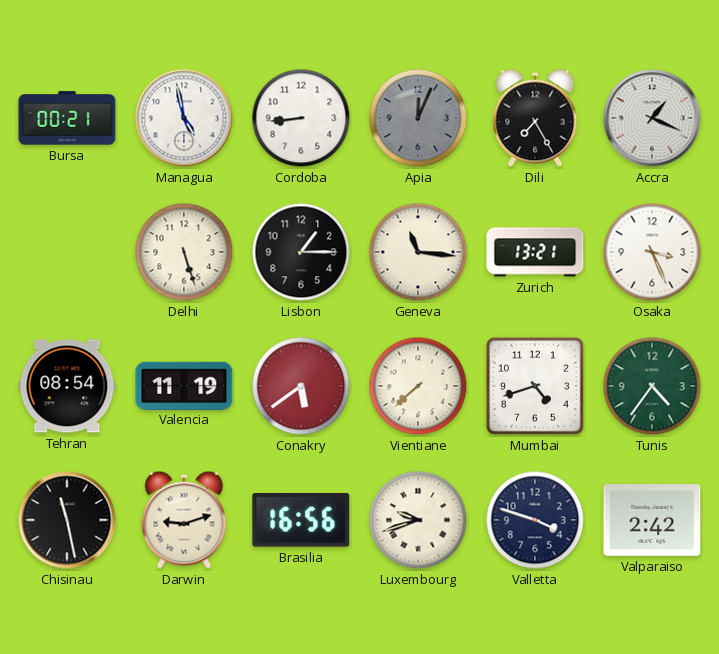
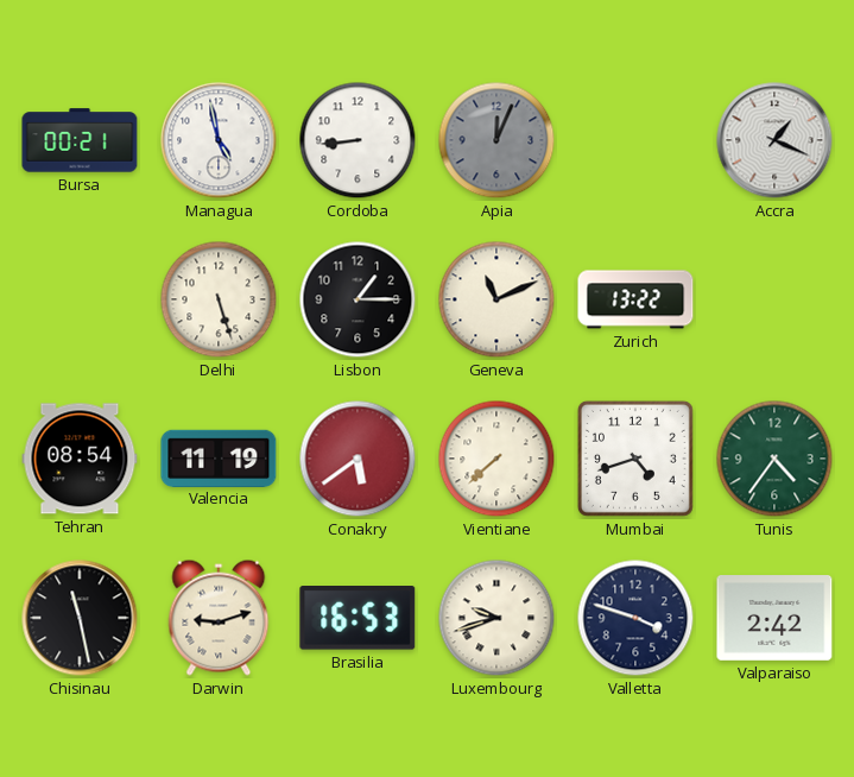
Dili: 7:25 -> none
Geneva: 11:16 -> 11:11
Zurich: 13:21 -> 13:22
Osaka: 3:26 -> none
Brasilia: 16:56 -> 16:53
